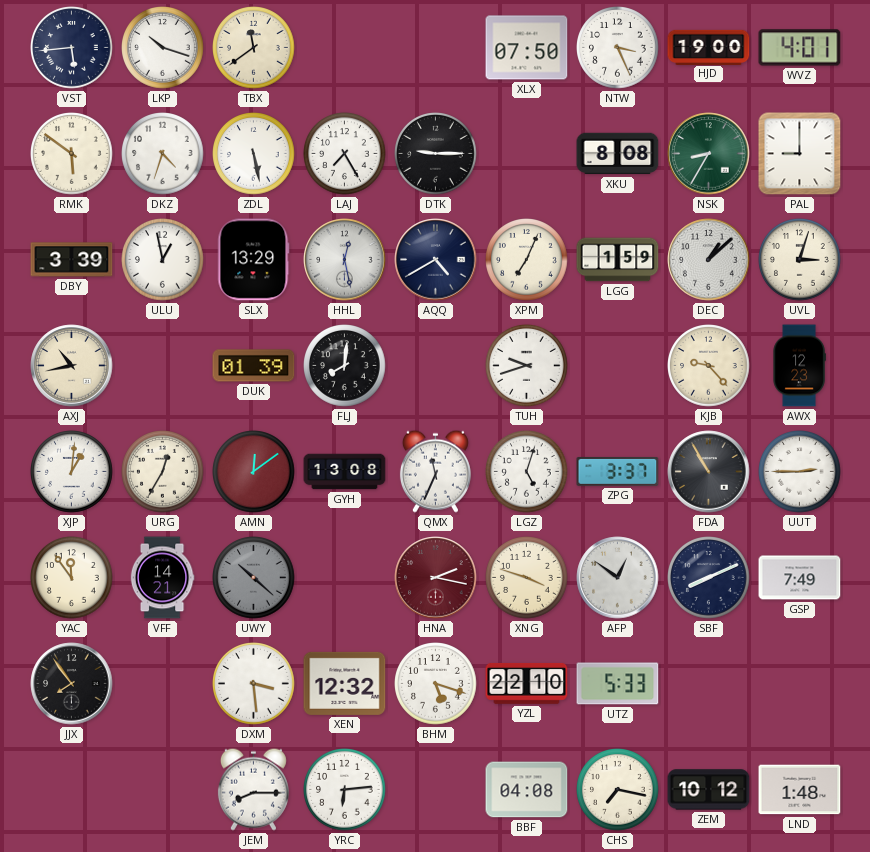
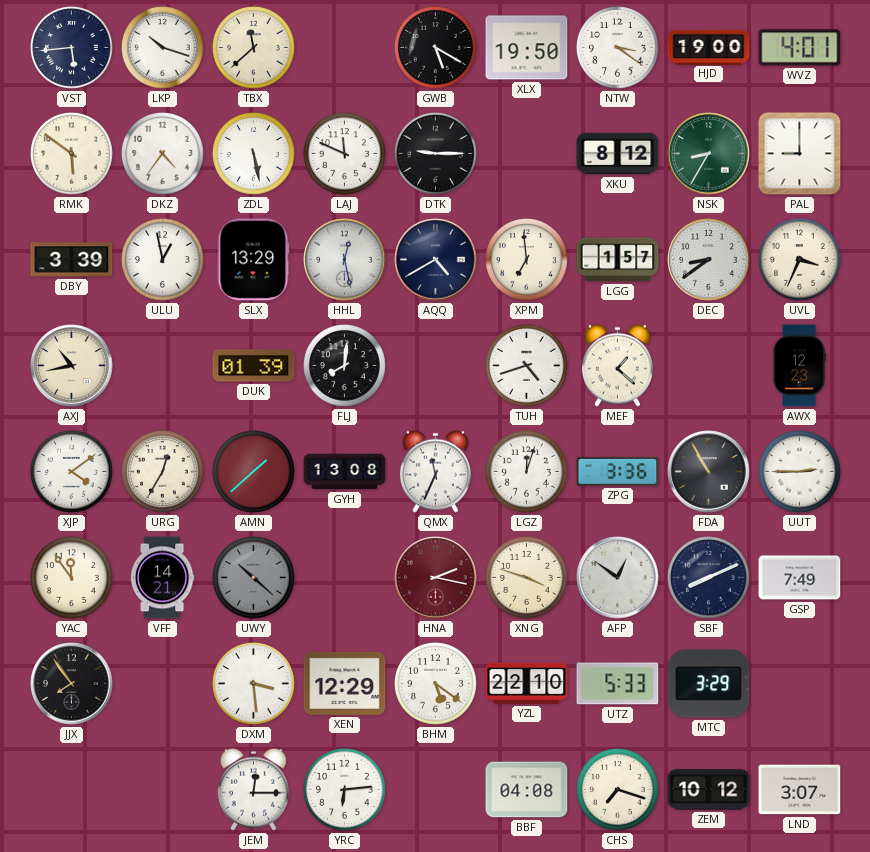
TBX: 11:39 -> 11:38
GWB: none -> 5:20
XLX: 07:50 -> 19:50
NTW: 3:26 -> 3:21
DKZ: 4:33 -> 4:36
LAJ: 7:25 -> 11:49
XKU: 8:08 -> 8:12
XPM: 7:04 -> 6:59
LGG: 1:59 -> 1:57
DEC: 1:08 -> 8:39
UVL: 3:03 -> 3:34
TUH: 9:42 -> 4:42
MEF: none -> 1:22
KJB: 9:23 -> none
XJP: 1:01 -> 4:09
AMN: 12:09 -> 1:38
LGZ: 5:03 -> 12:03
ZPG: 3:37 -> 3:36
XEN: 12:32 -> 12:29
BHM: 5:18 -> 5:21
MTC: none -> 3:29
JEM: 8:15 -> 12:15
CHS: 7:17 -> 7:18
LND: 1:48 -> 3:07
